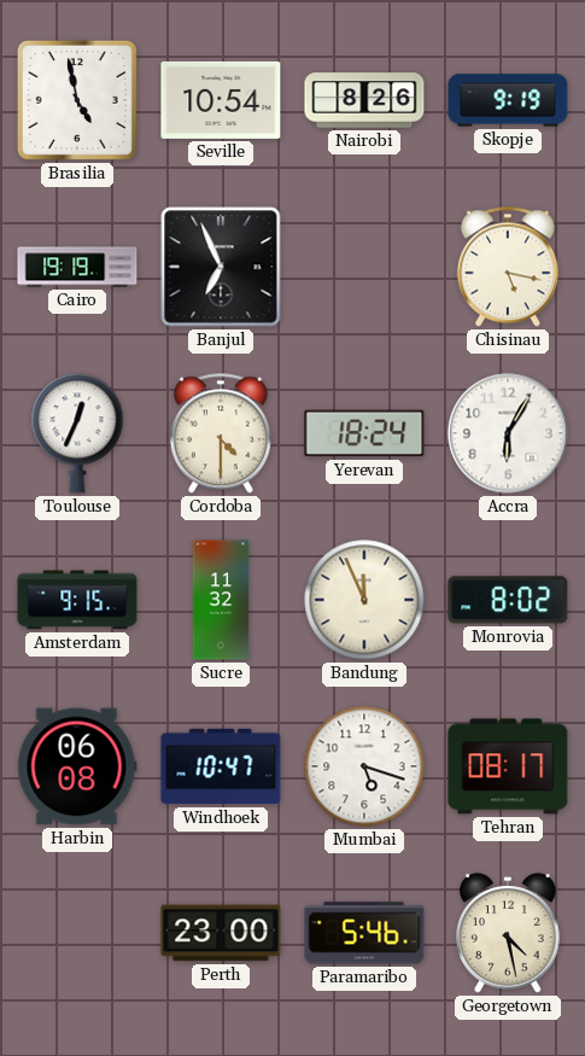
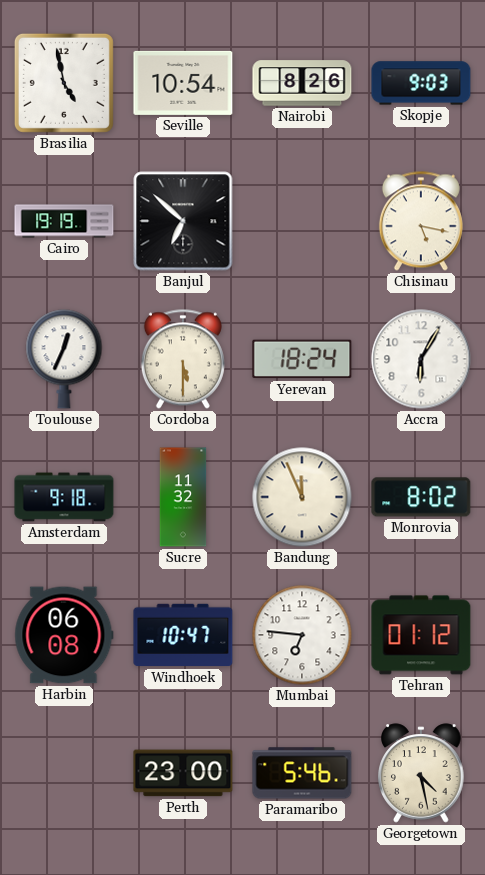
Skopje: 9:19 -> 9:03
Banjul: 6:56 -> 6:52
Cordoba: 4:30 -> 5:30
Amsterdam: 9:15 -> 9:18
Mumbai: 5:18 -> 6:46
Tehran: 08:17 -> 01:12
